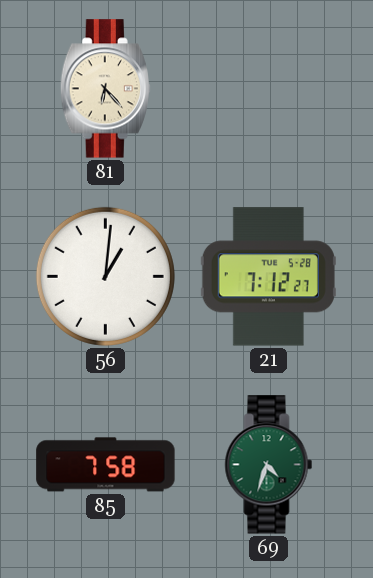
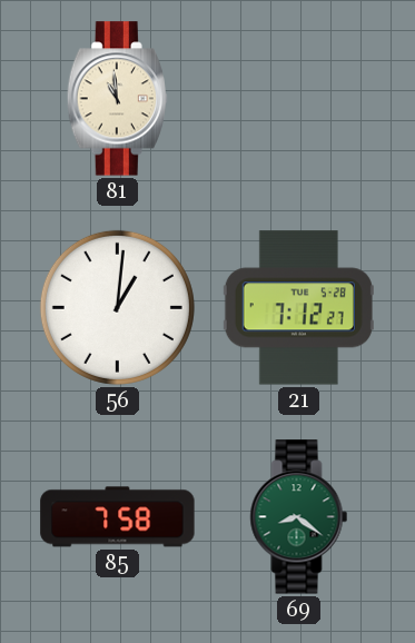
81: 6:23 -> 10:59
69: 4:33 -> 8:21
